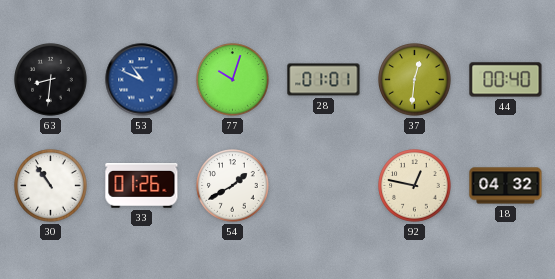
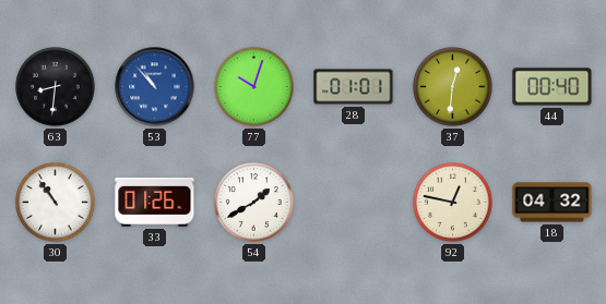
53: 10:49 -> 10:53
